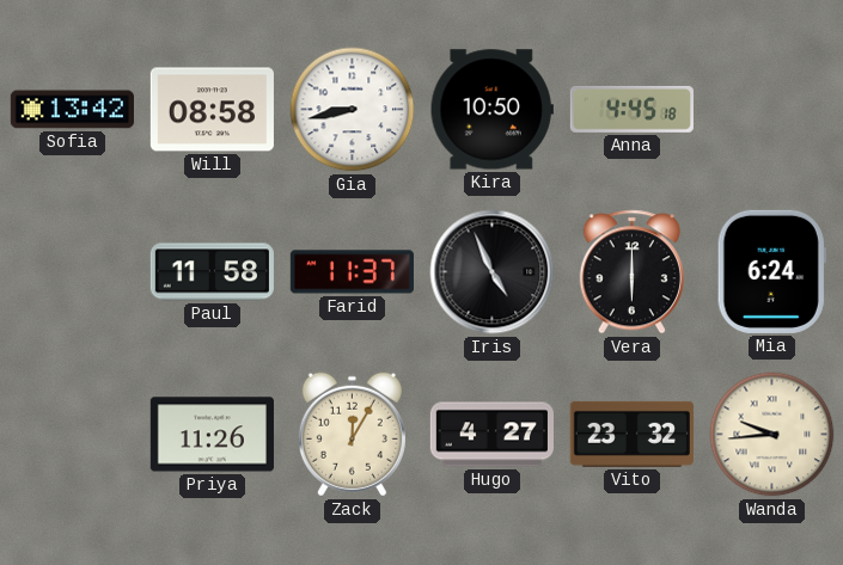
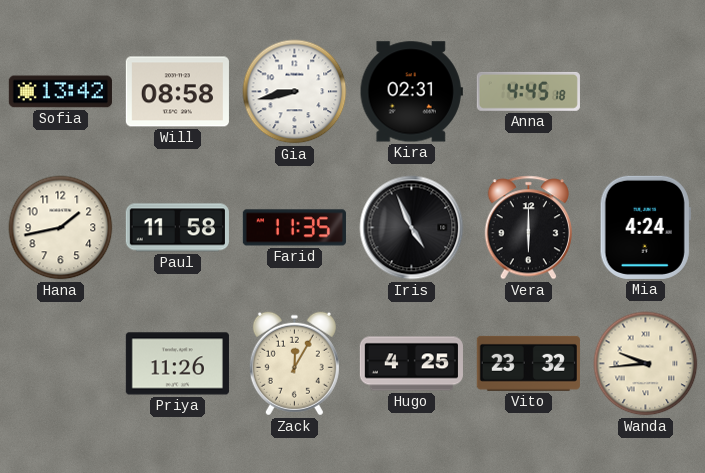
Kira: 10:50 -> 02:31
Hana: none -> 1:43
Farid: 11:37 -> 11:35
Mia: 6:24 -> 4:24
Hugo: 4:27 -> 4:25
